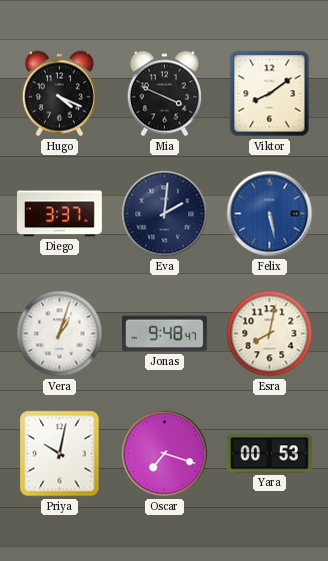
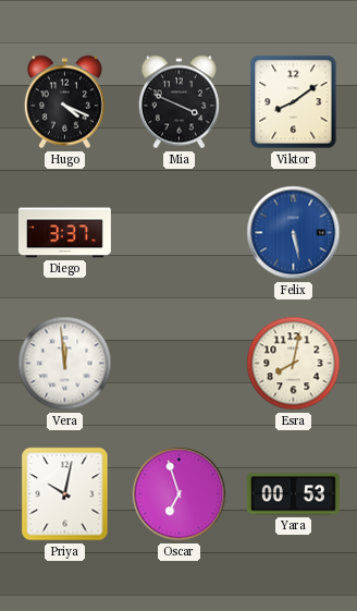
Eva: 2:01 -> none
Vera: 1:03 -> 11:59
Jonas: 9:48 -> none
Oscar: 7:18 -> 6:57
